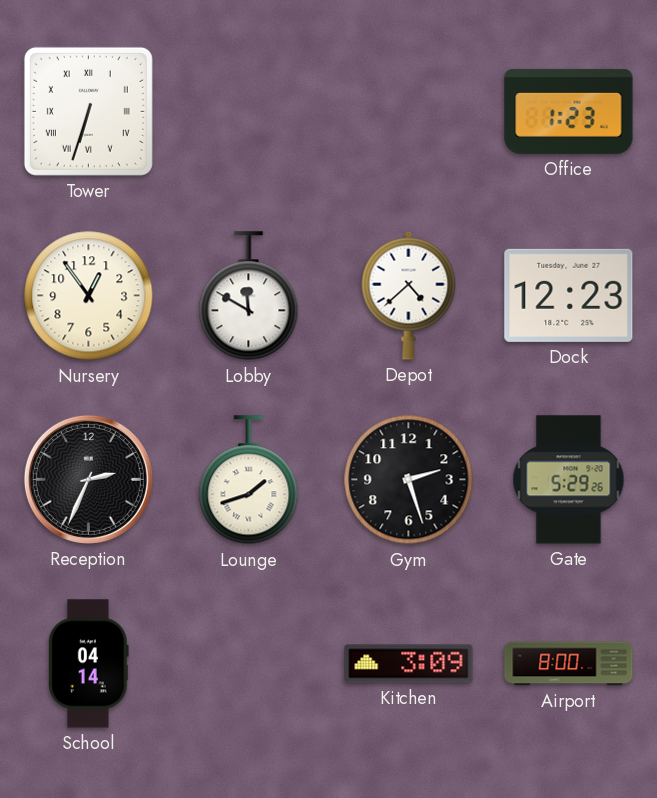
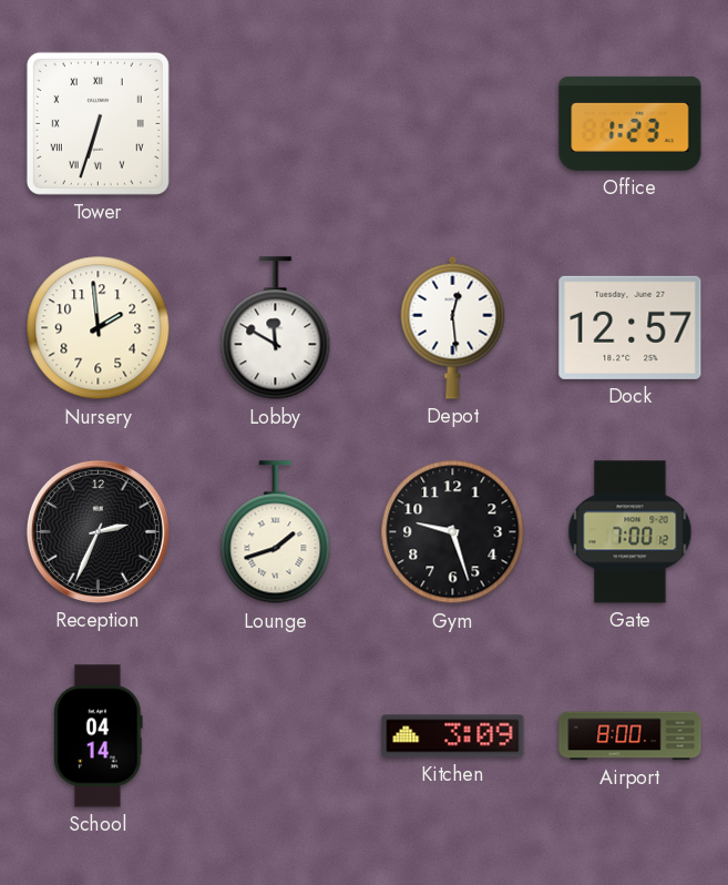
Nursery: 12:54 -> 1:59
Depot: 4:38 -> 12:29
Dock: 12:23 -> 12:57
Gym: 2:27 -> 9:27
Gate: 5:29 -> 7:00
